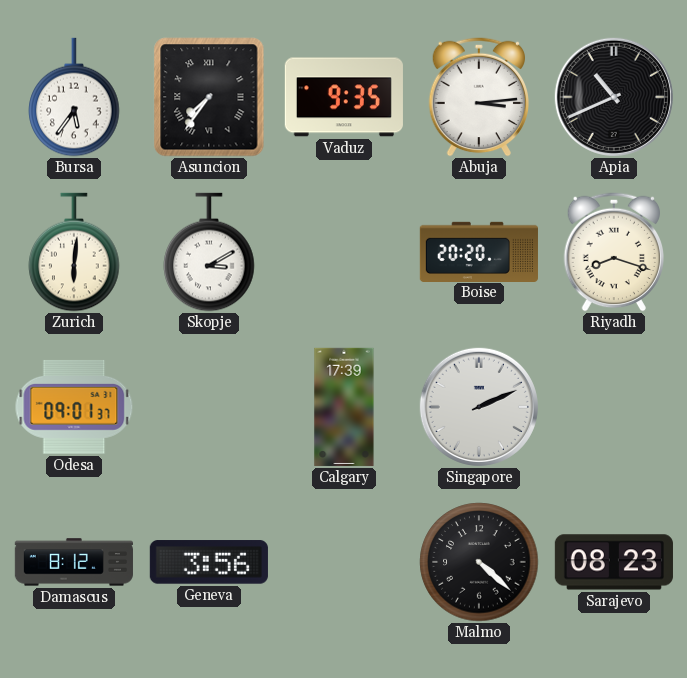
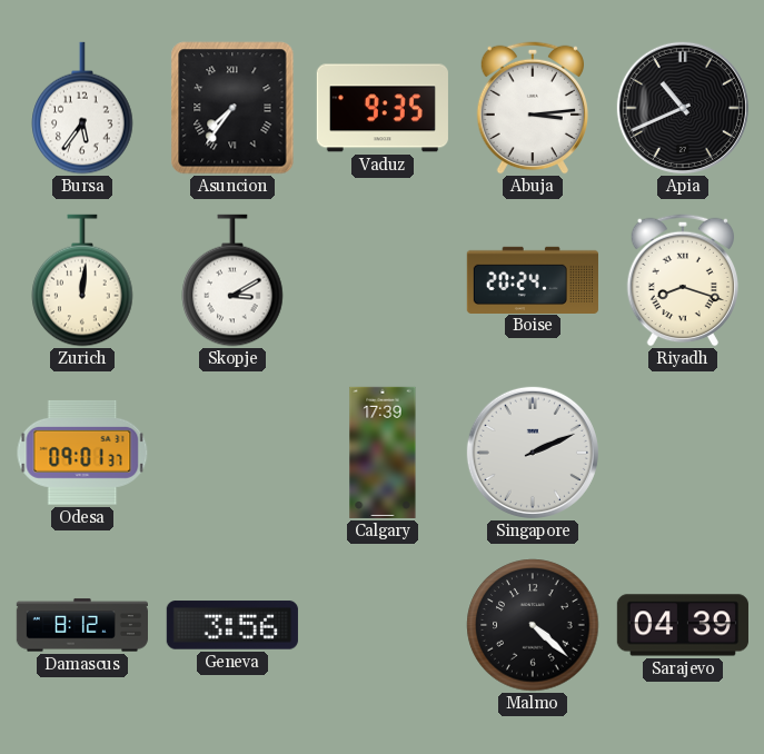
Zurich: 6:01 -> 12:01
Boise: 20:20 -> 20:24
Sarajevo: 08:23 -> 04:39
